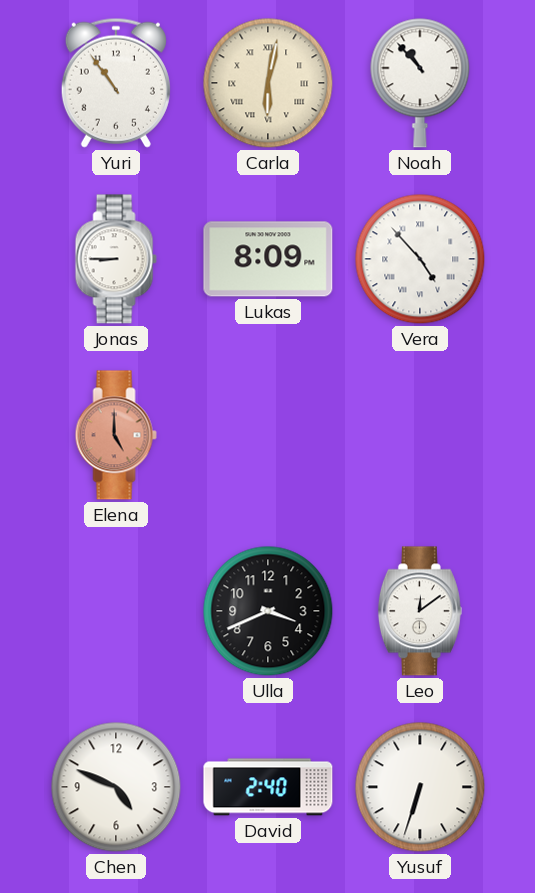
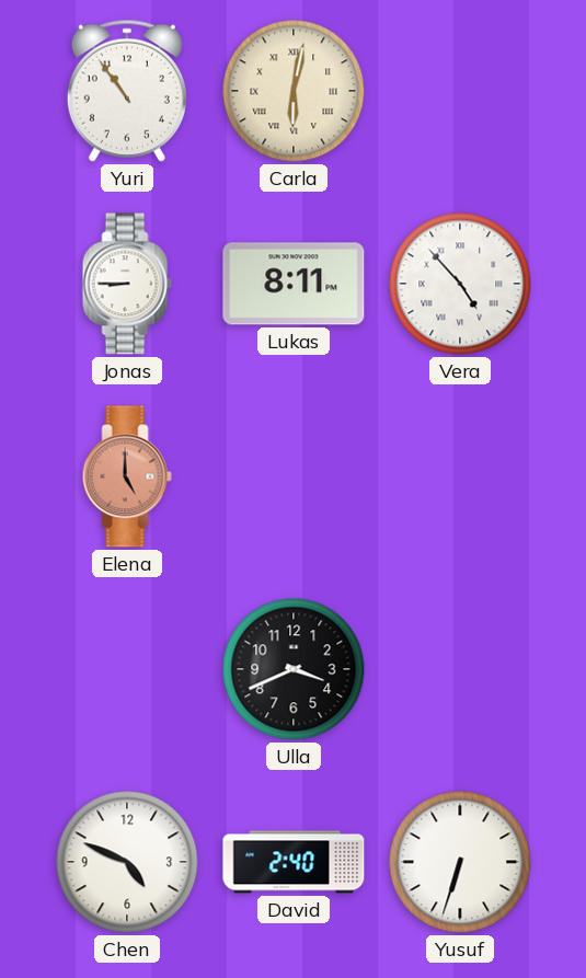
Noah: 10:53 -> none
Lukas: 8:09 -> 8:11
Leo: 12:09 -> none
